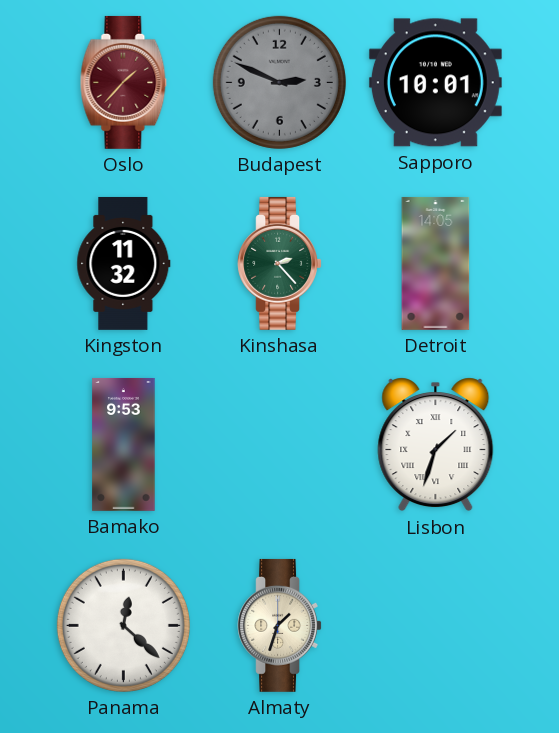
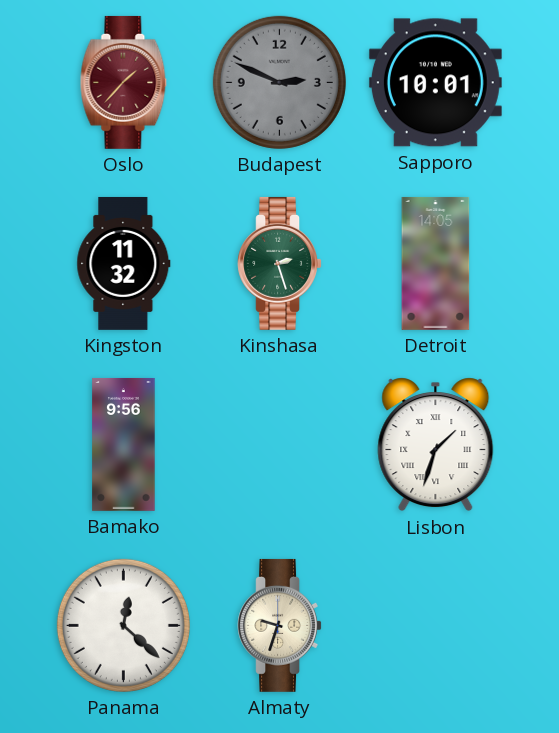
Kinshasa: 2:23 -> 2:27
Bamako: 9:53 -> 9:56
Almaty: 1:33 -> 9:33
